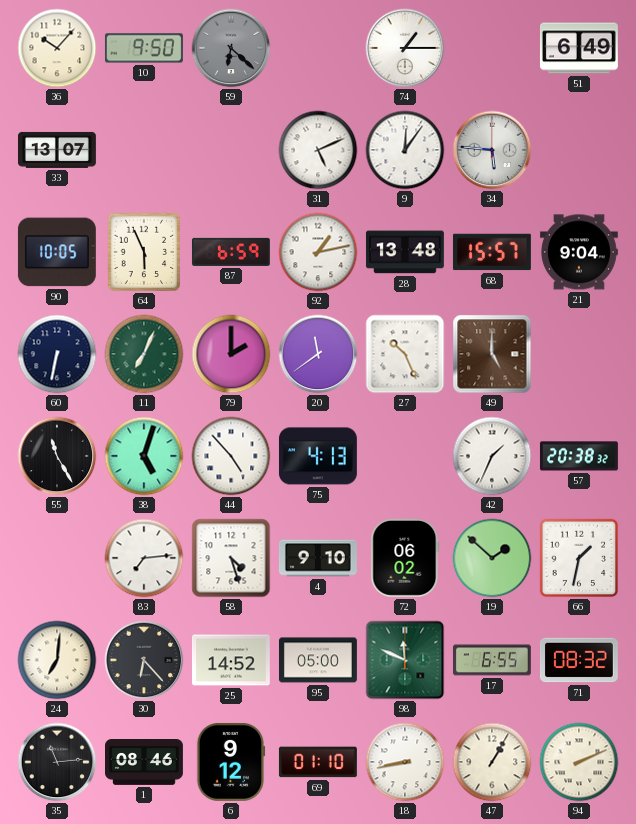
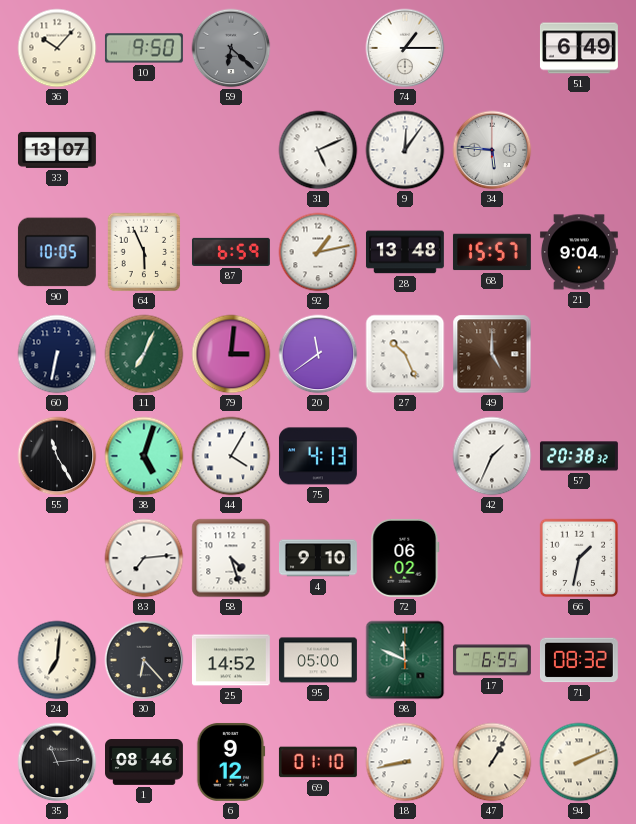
79: 2:00 -> 3:01
44: 4:53 -> 4:05
19: 1:52 -> none
